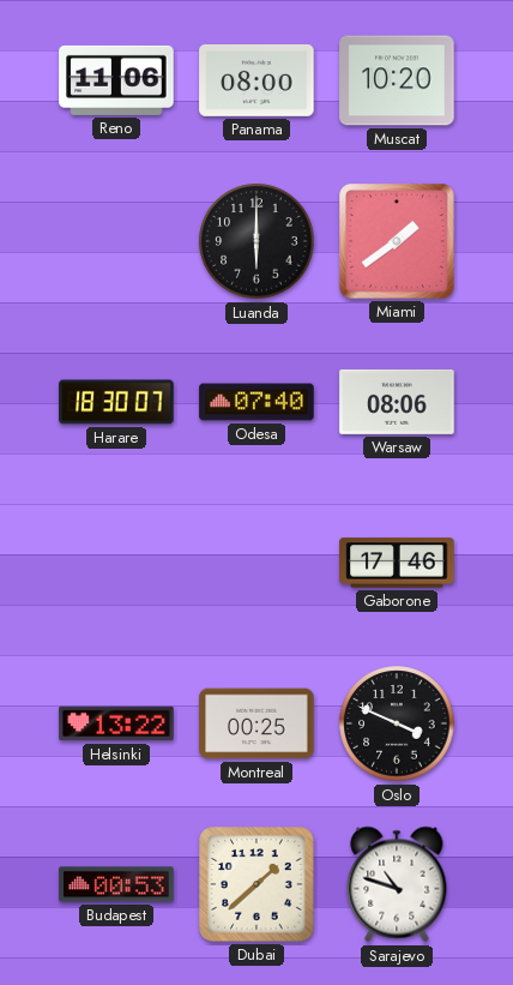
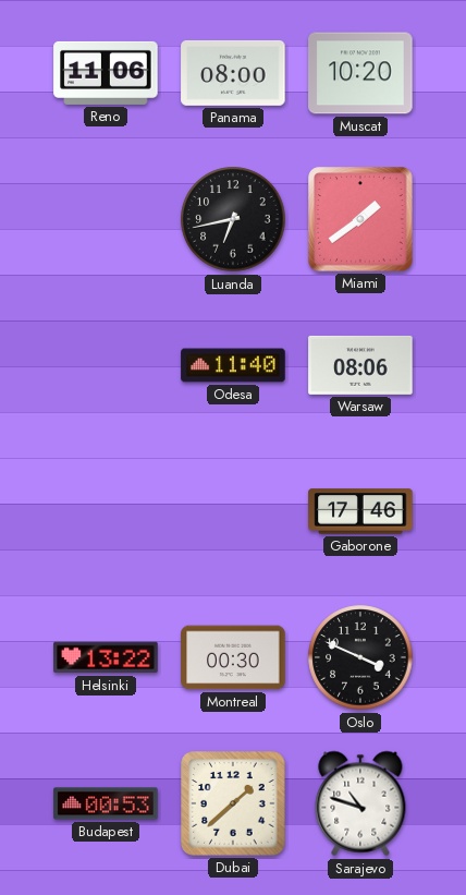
Luanda: 6:00 -> 6:43
Harare: 18:30 -> none
Odesa: 07:40 -> 11:40
Montreal: 00:25 -> 00:30
